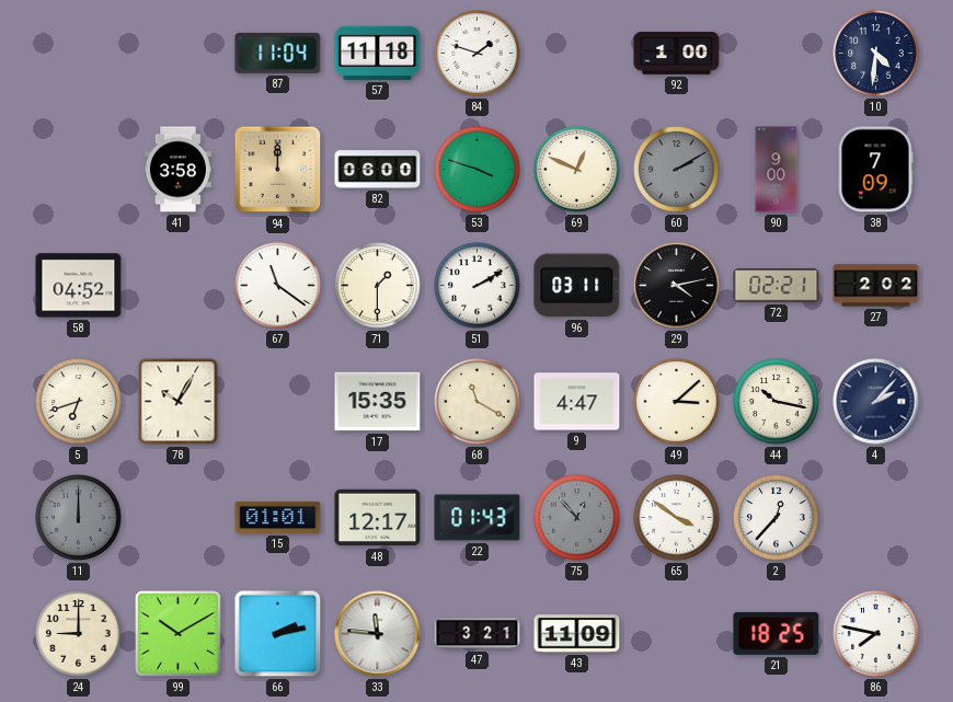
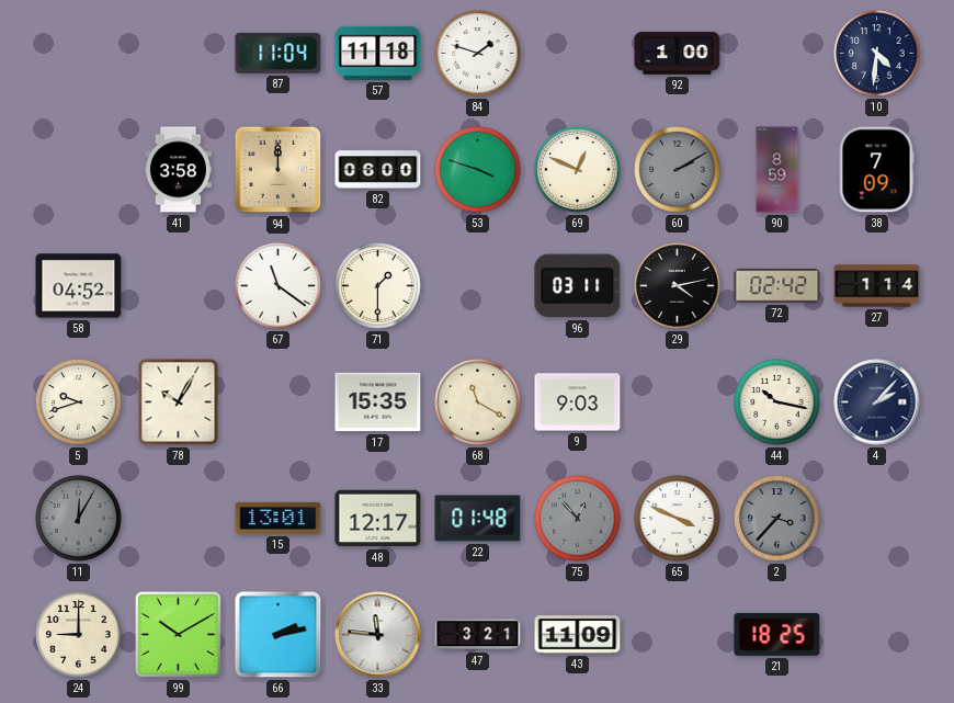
90: 9:00 -> 8:59
51: 2:10 -> none
72: 02:21 -> 02:42
27: 2:02 -> 1:14
5: 6:42 -> 9:42
9: 4:47 -> 9:03
49: 3:08 -> none
11: 12:00 -> 12:05
15: 01:01 -> 13:01
22: 01:43 -> 01:48
65: 3:51 -> 3:49
2: 12:37 -> 3:37
2 dial: white -> grey
86: 7:47 -> none
